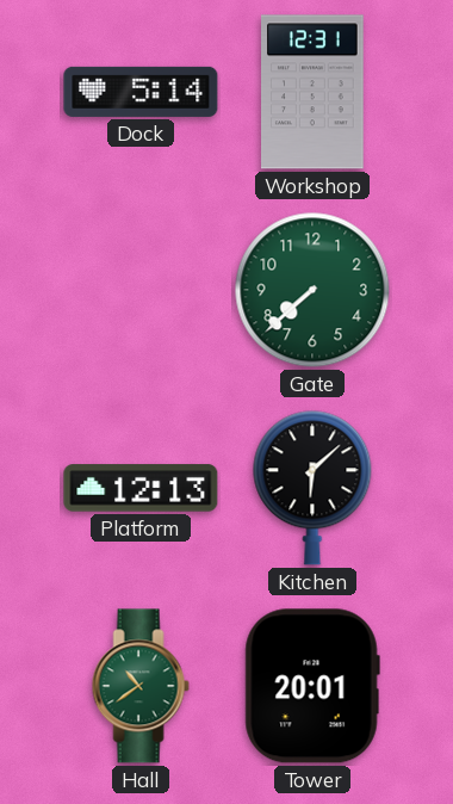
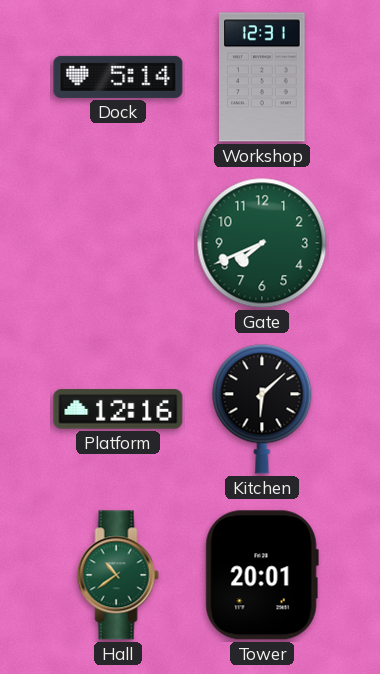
Gate: 7:38 -> 7:41
Platform: 12:13 -> 12:16
